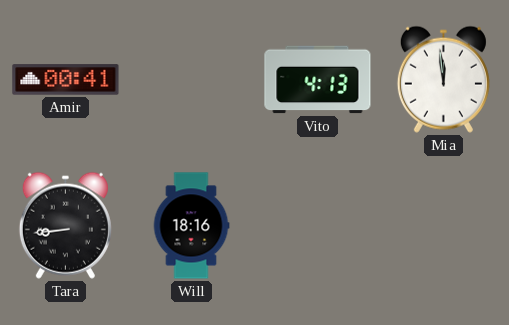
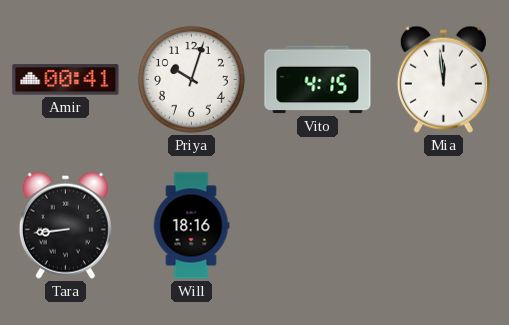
Priya: none -> 10:03
Vito: 4:13 -> 4:15
